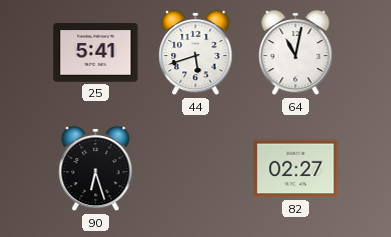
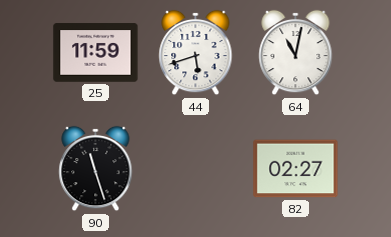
25: 5:41 -> 11:59
90: 6:27 -> 11:27
